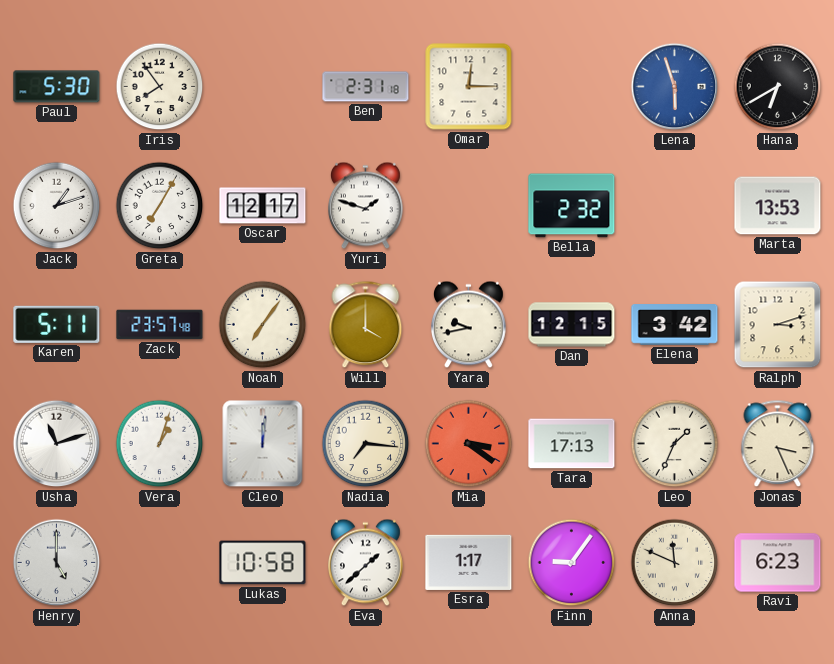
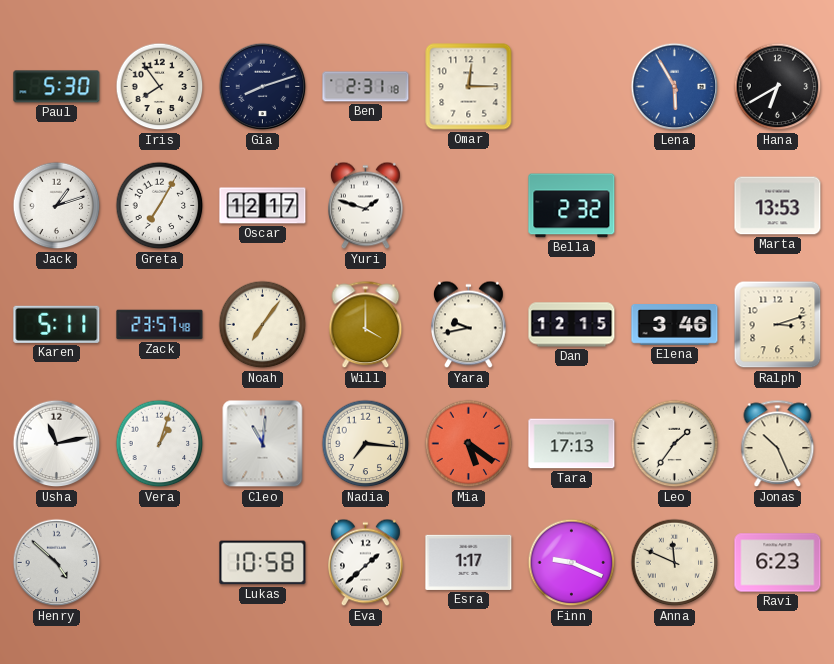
Gia: none -> 8:12
Lena: 5:57 -> 5:55
Elena: 3:42 -> 3:46
Usha: 11:12 -> 11:13
Cleo: 12:01 -> 11:01
Mia: 3:21 -> 5:21
Leo: 1:34 -> 1:36
Jonas: 3:26 -> 10:26
Henry: 5:00 -> 4:52
Finn: 9:06 -> 9:19
